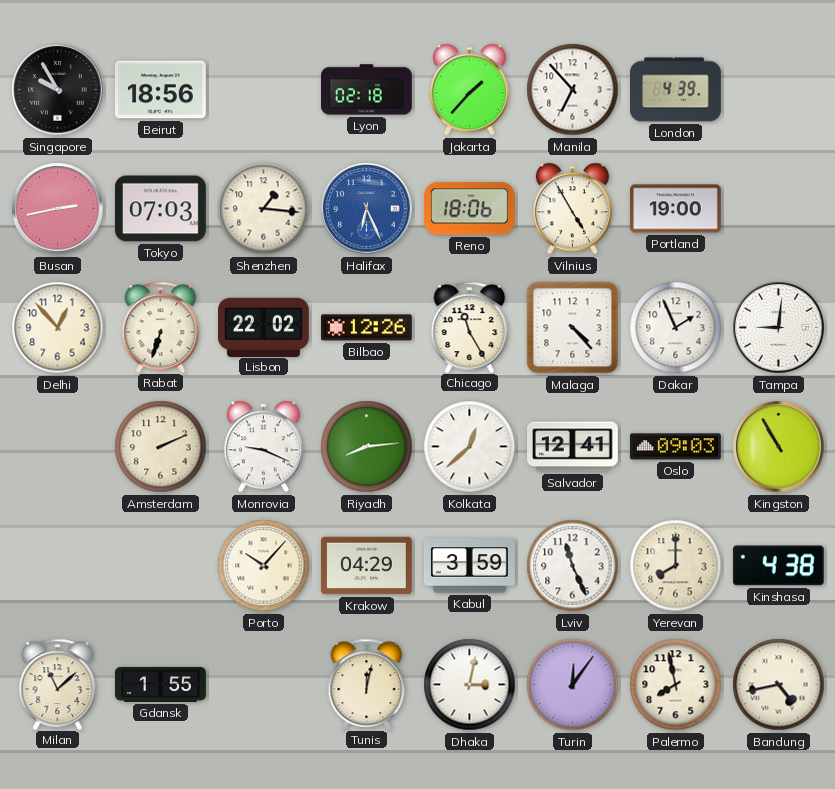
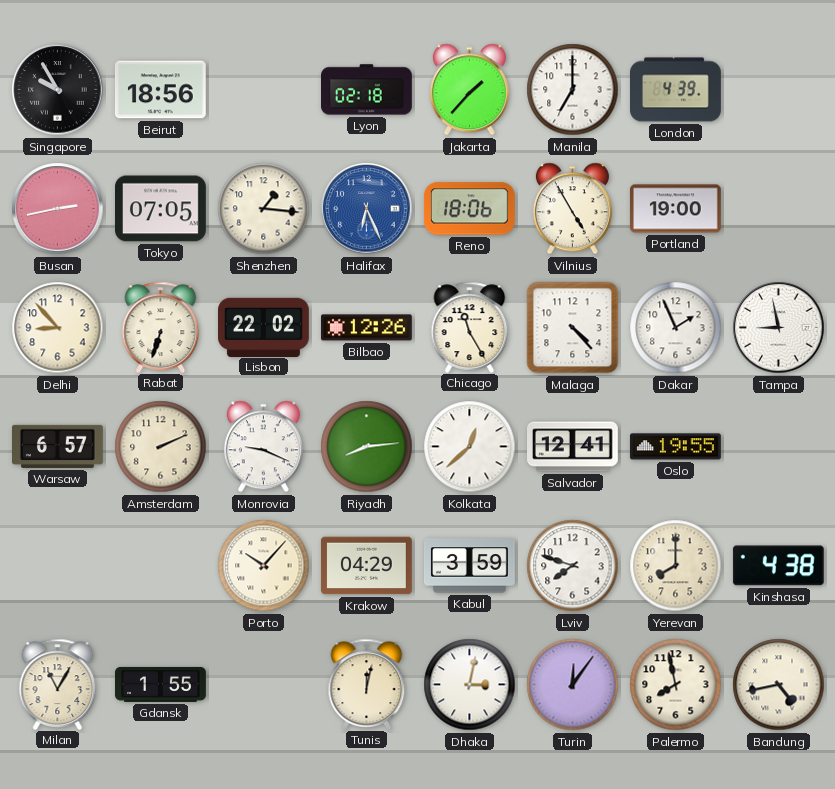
Manila: 6:53 -> 7:00
Tokyo: 07:03 -> 07:05
Delhi: 12:53 -> 8:53
Tampa: 9:01 -> 8:58
Warsaw: none -> 6:57
Oslo: 09:03 -> 19:55
Kingston: 10:55 -> none
Lviv: 11:26 -> 7:48
Milan: 11:08 -> 11:05
